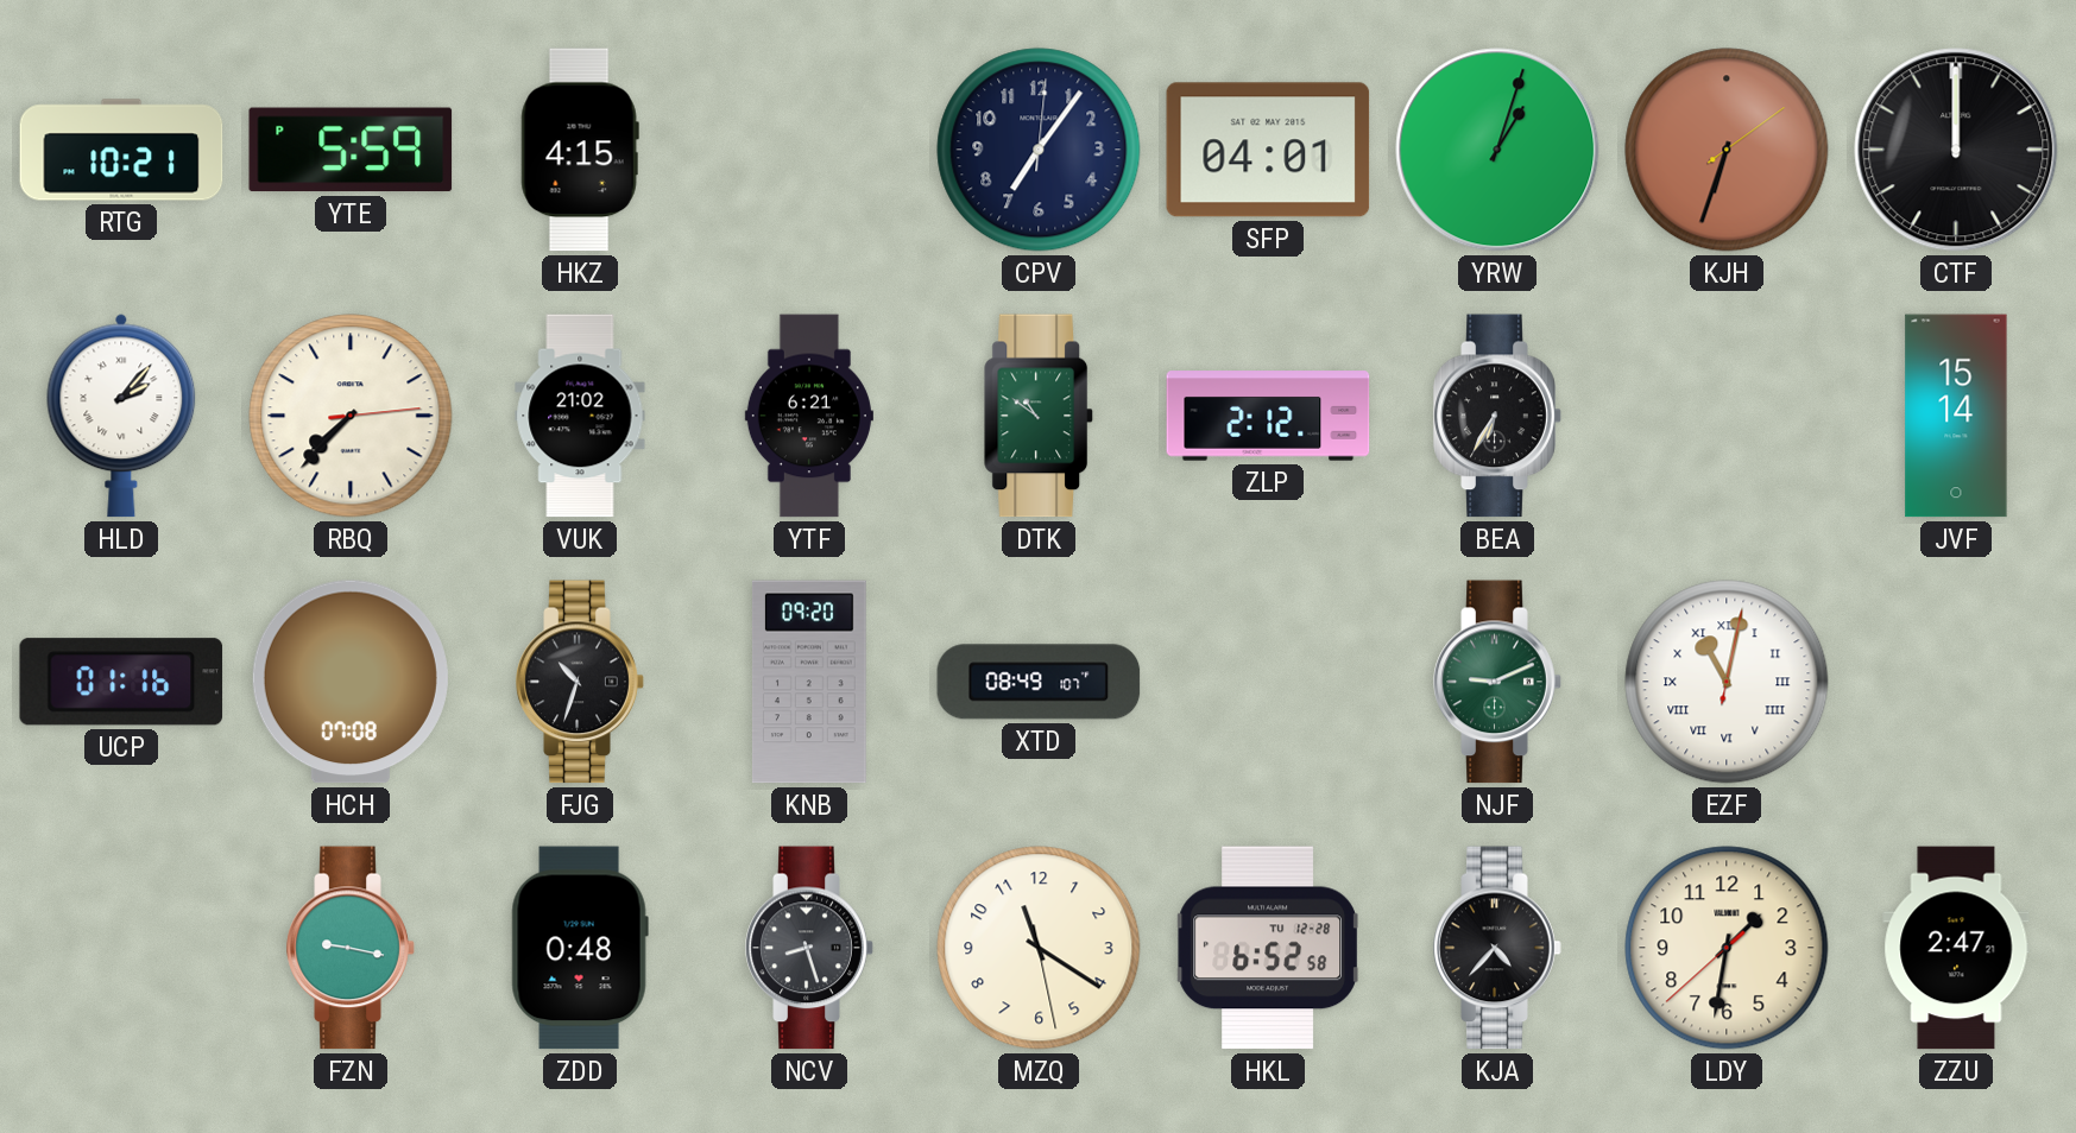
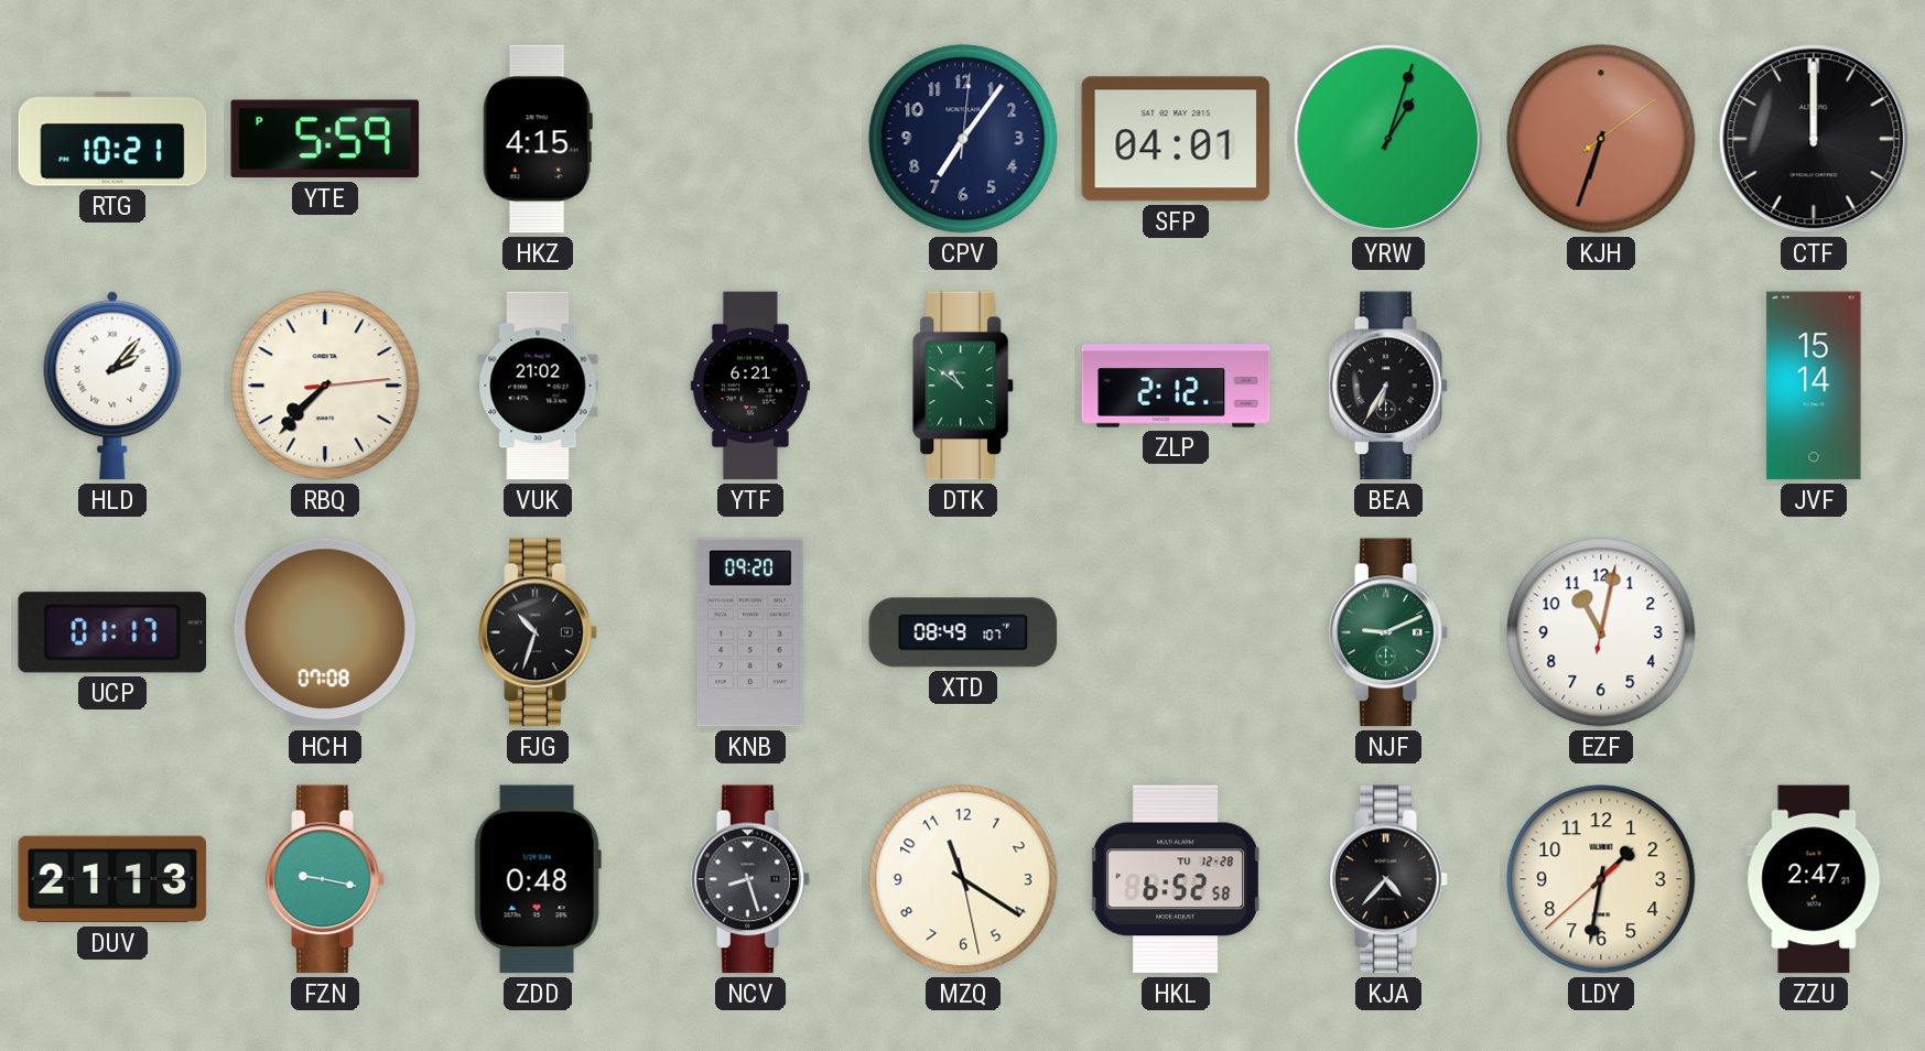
UCP: 01:16 -> 01:17
EZF numerals: Roman -> Arabic
DUV: none -> 21:13
